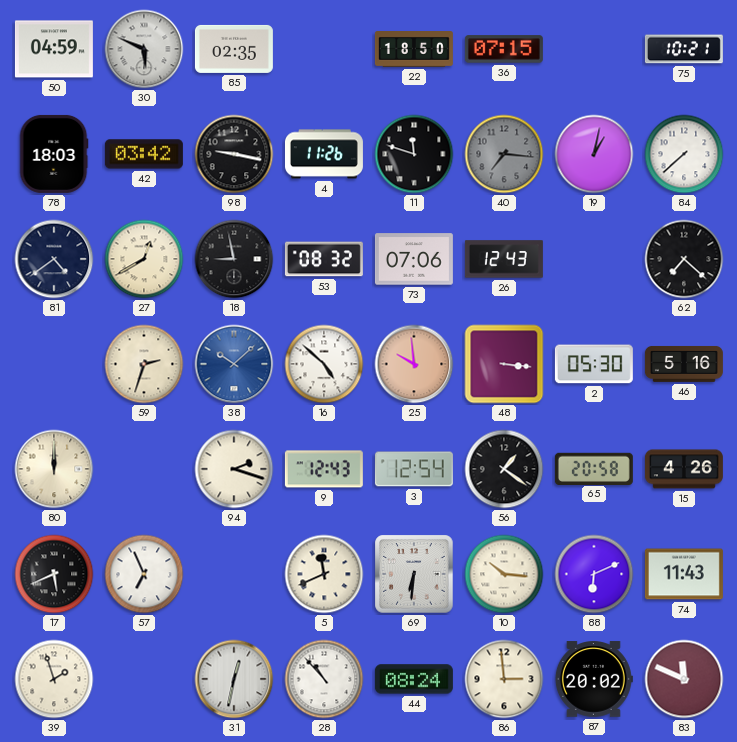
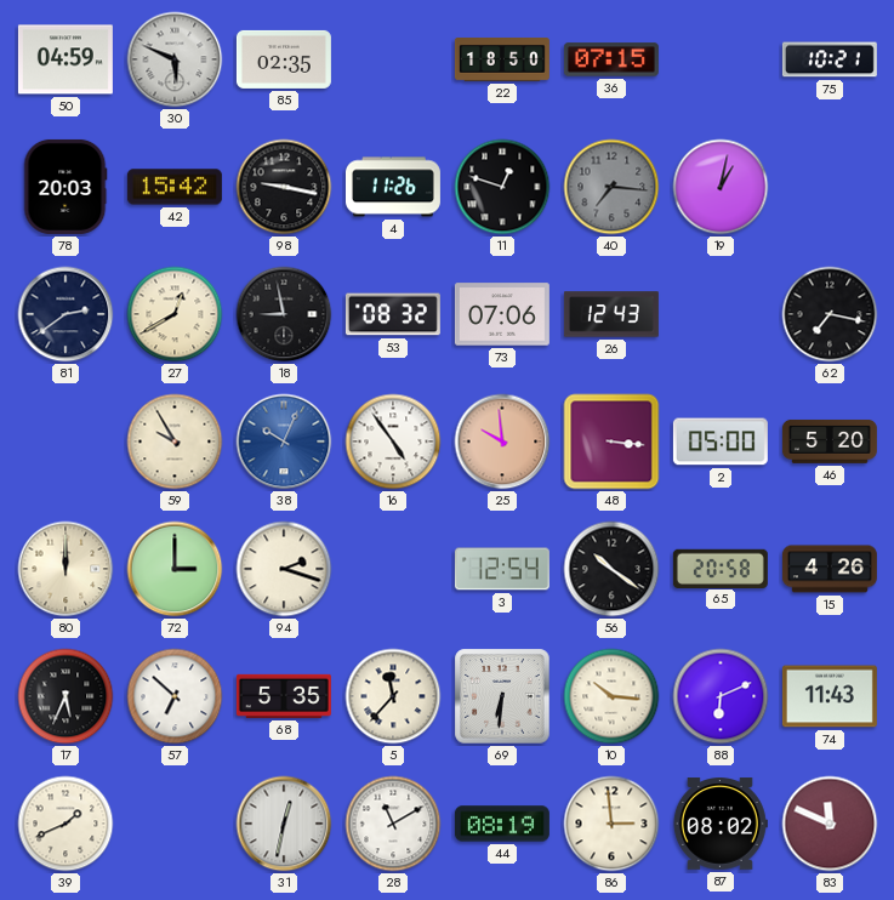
78: 18:03 -> 20:03
42: 03:42 -> 15:42
11: 11:48 -> 12:48
84: 7:38 -> none
81: 4:39 -> 2:39
62: 7:22 -> 7:17
59: 2:33 -> 9:55
38: 10:08 -> 10:04
16: 4:52 -> 4:54
2: 05:30 -> 05:00
46: 5:16 -> 5:20
72: none -> 3:00
9: 12:43 -> none
56: 1:21 -> 10:21
17: 5:41 -> 5:34
57: 6:56 -> 6:52
68: none -> 5:35
5: 11:41 -> 11:37
39: 1:57 -> 1:41
28: 10:53 -> 11:10
44: 08:24 -> 08:19
87: 20:02 -> 08:02
